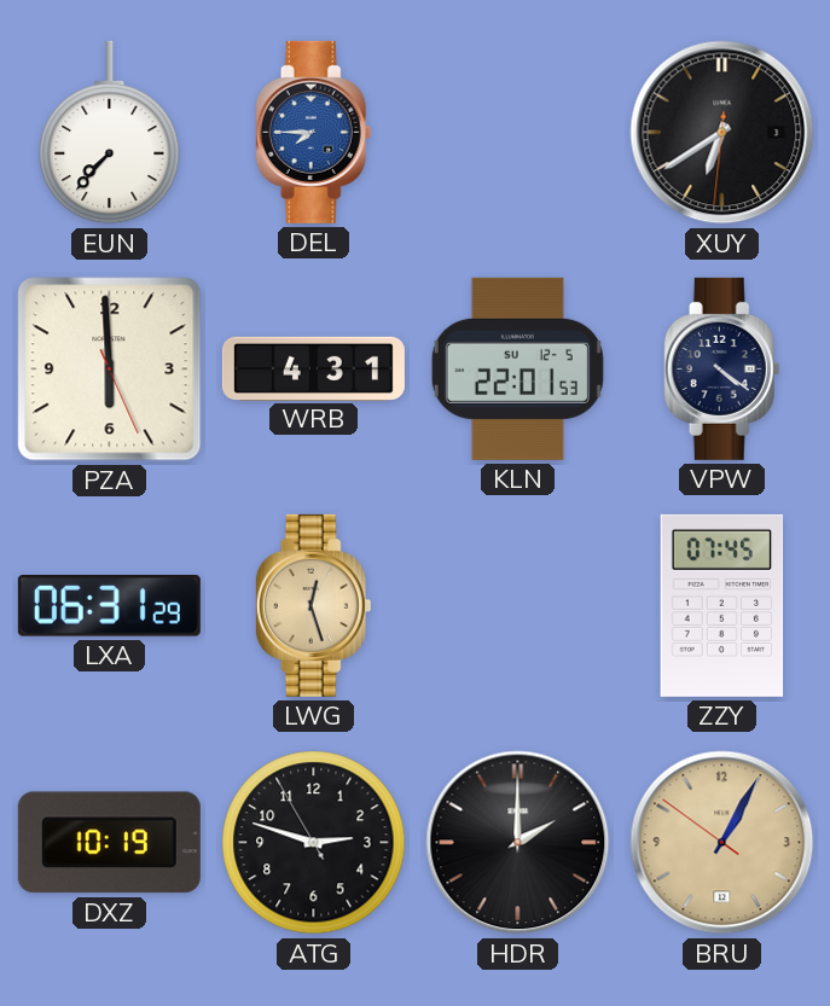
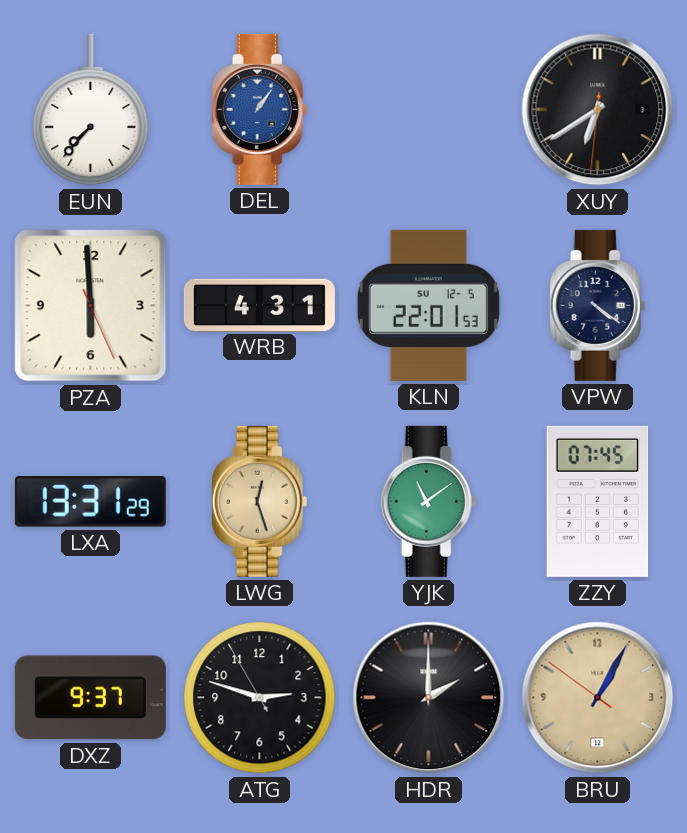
DEL: 7:45 -> 1:06
LXA: 06:31 -> 13:31
YJK: none -> 11:09
DXZ: 10:19 -> 9:37
